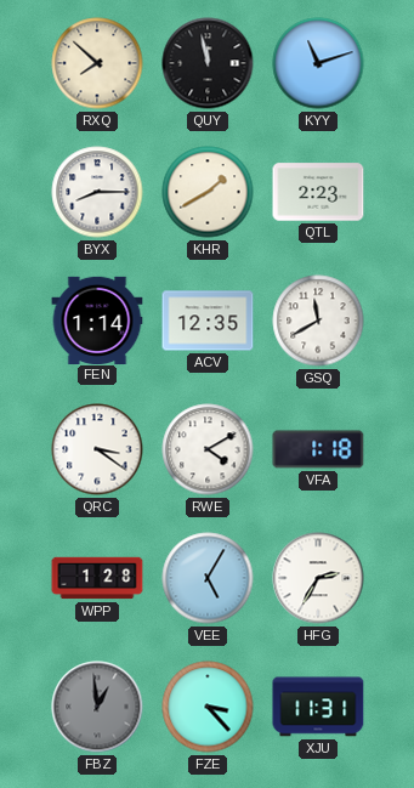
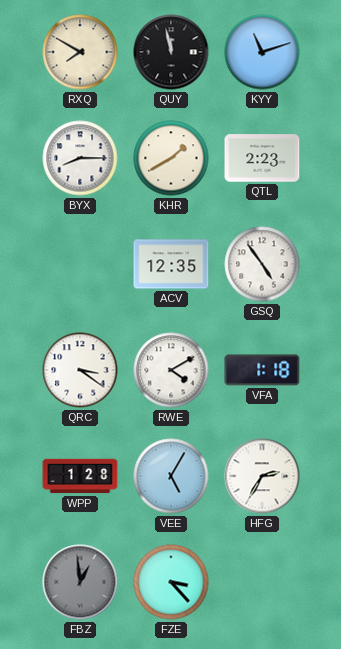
RXQ: 7:52 -> 7:50
FEN: 1:14 -> none
GSQ: 11:40 -> 4:54
XJU: 11:31 -> none
